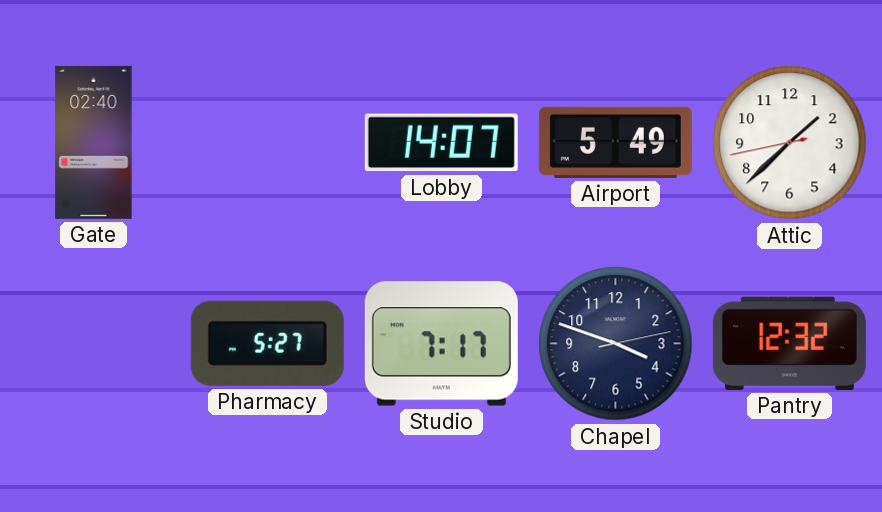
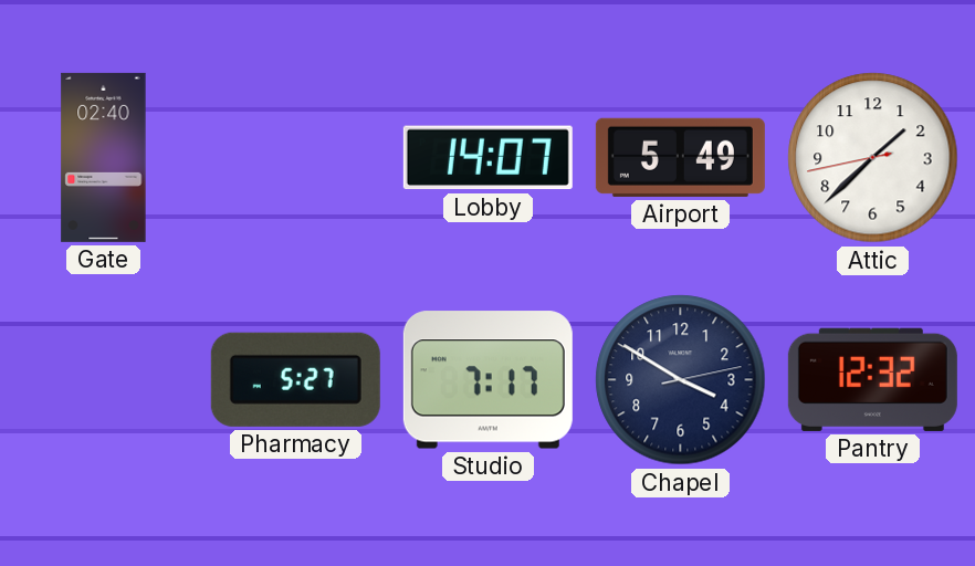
Chapel: 3:48 -> 3:50
